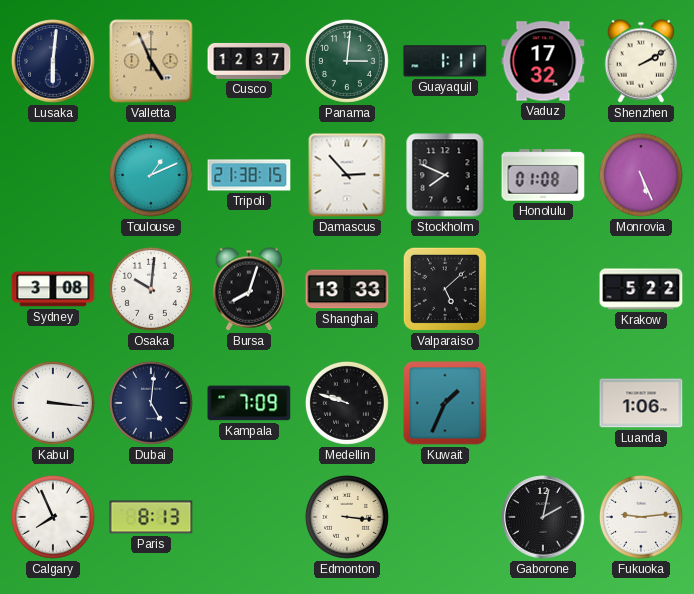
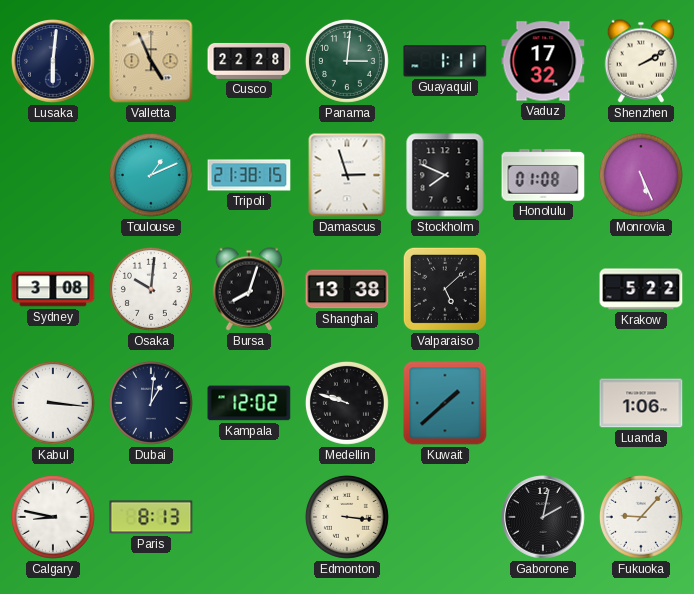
Cusco: 12:37 -> 22:28
Damascus: 2:53 -> 2:57
Shanghai: 13:33 -> 13:38
Dubai: 5:01 -> 1:01
Kampala: 7:09 -> 12:02
Kuwait: 1:34 -> 1:38
Calgary: 7:56 -> 8:47
Fukuoka: 9:14 -> 9:07
